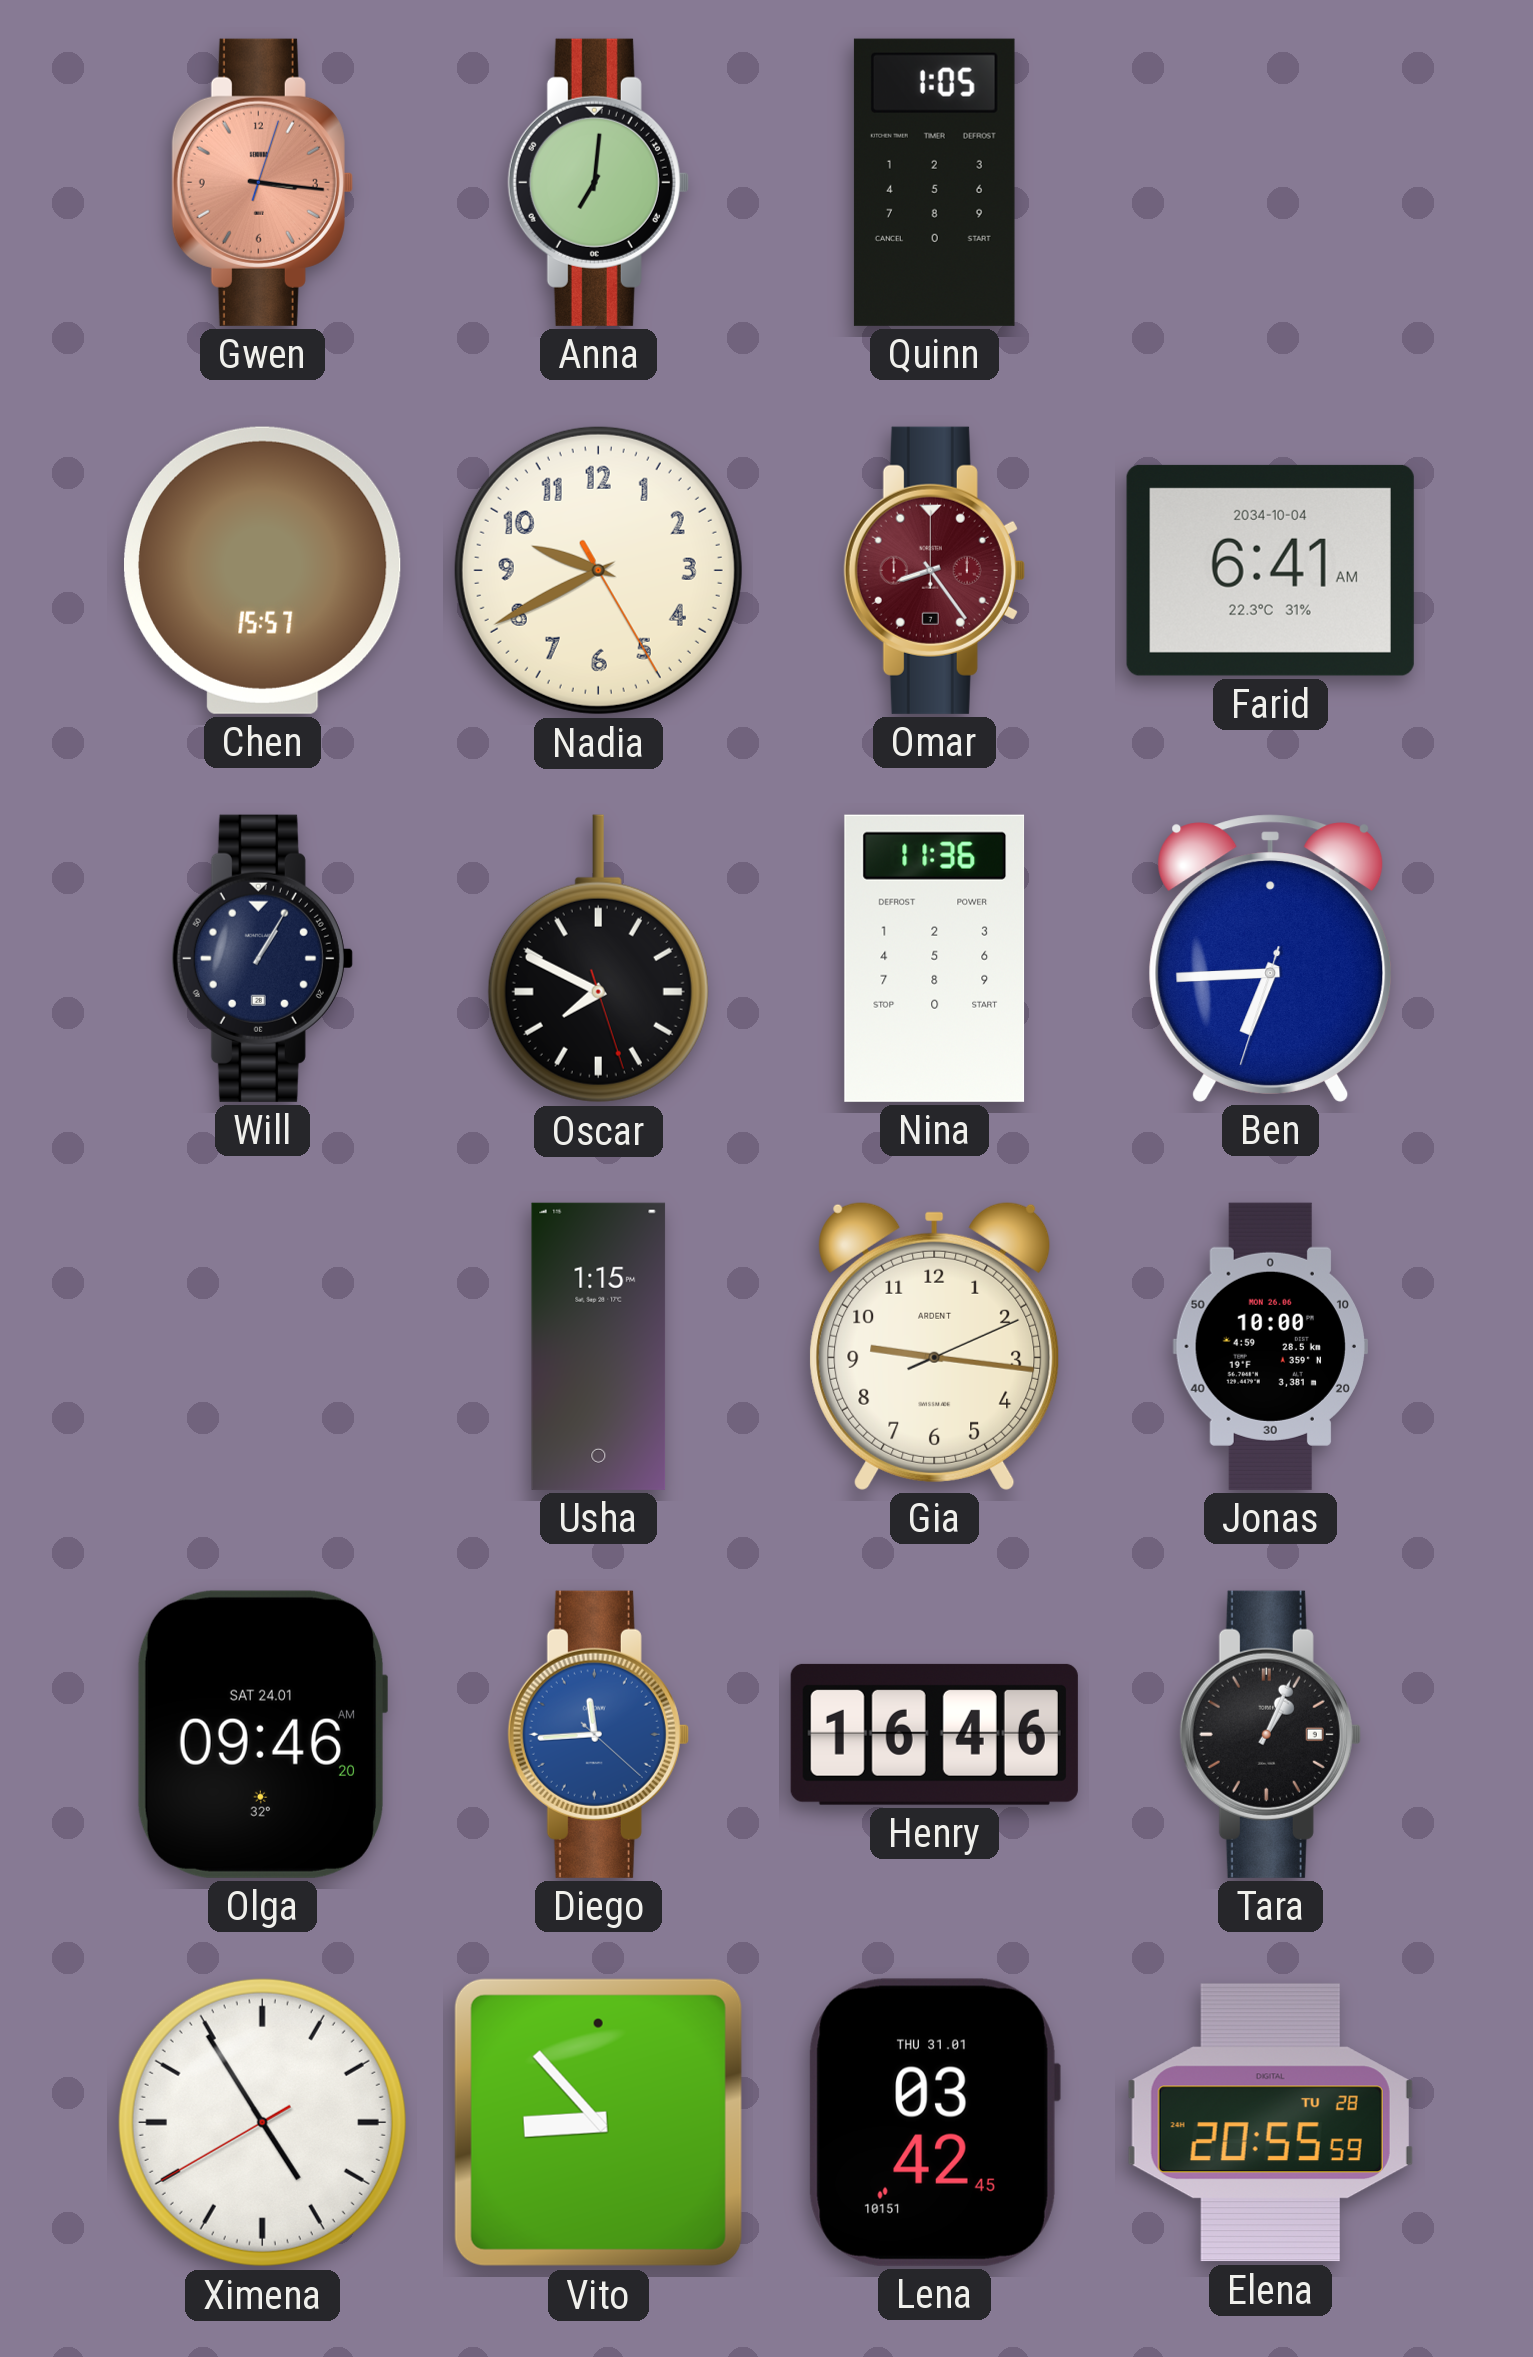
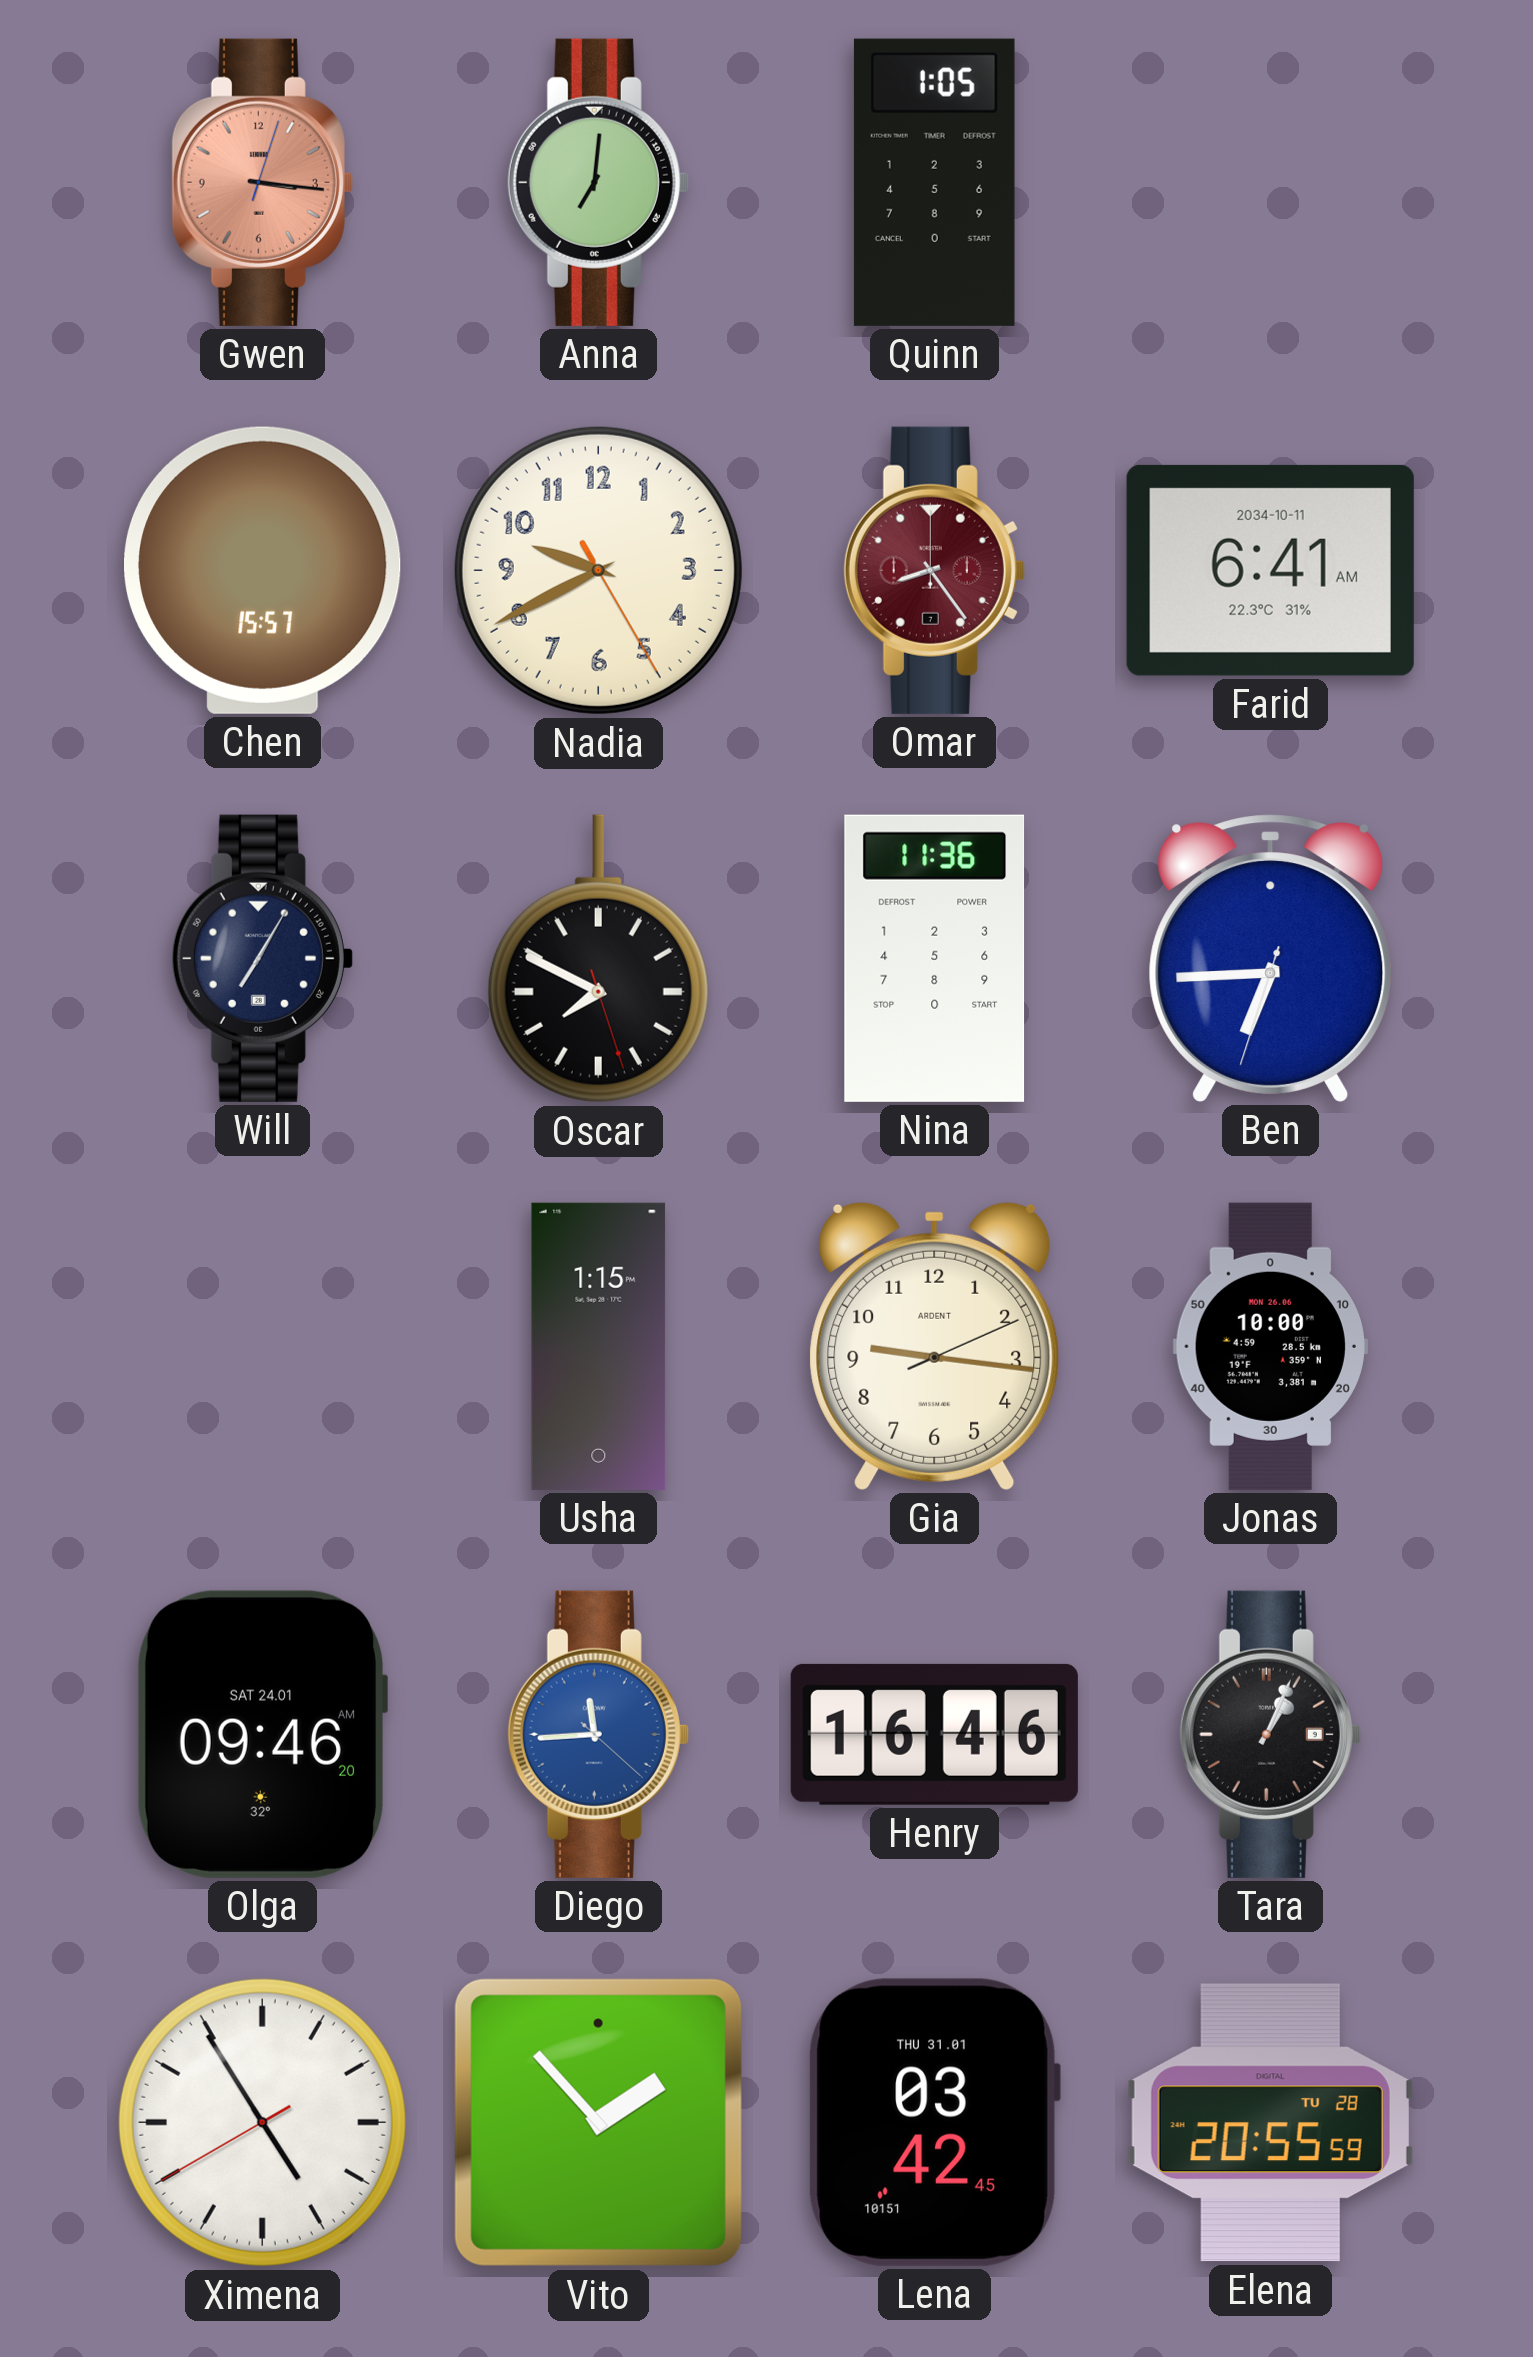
Farid date: 2034-10-04 -> 2034-10-11
Will: 1:05 -> 7:05
Vito: 8:53 -> 1:53
